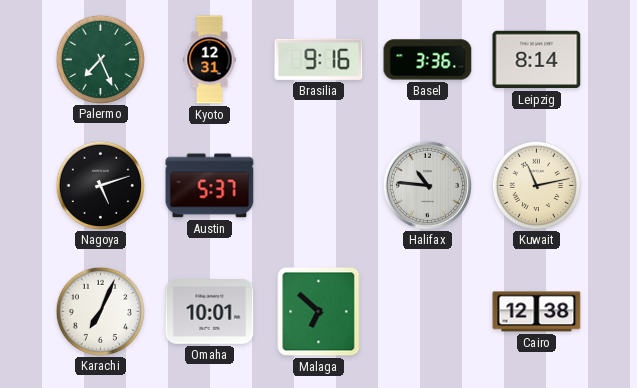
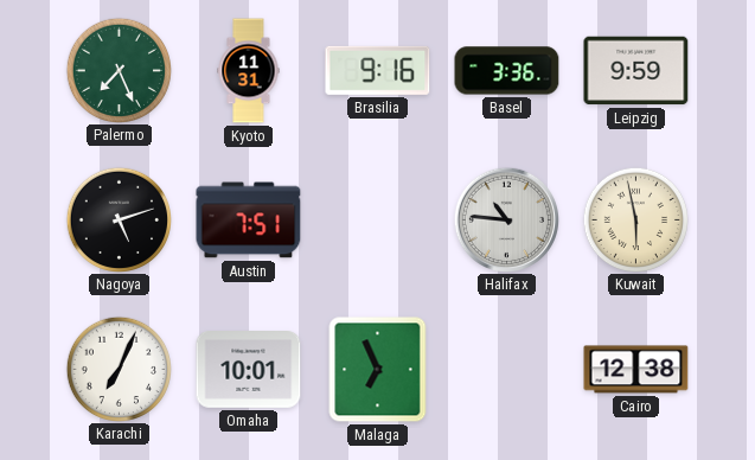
Kyoto: 12:31 -> 11:31
Leipzig: 8:14 -> 9:59
Austin: 5:37 -> 7:51
Kuwait: 11:13 -> 5:58
Malaga: 6:52 -> 6:56
